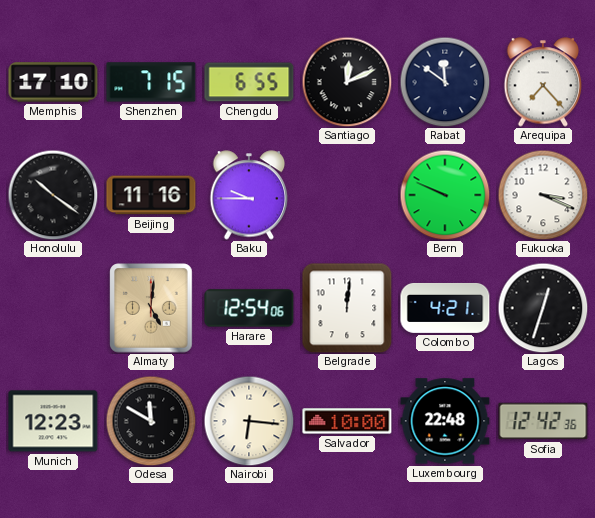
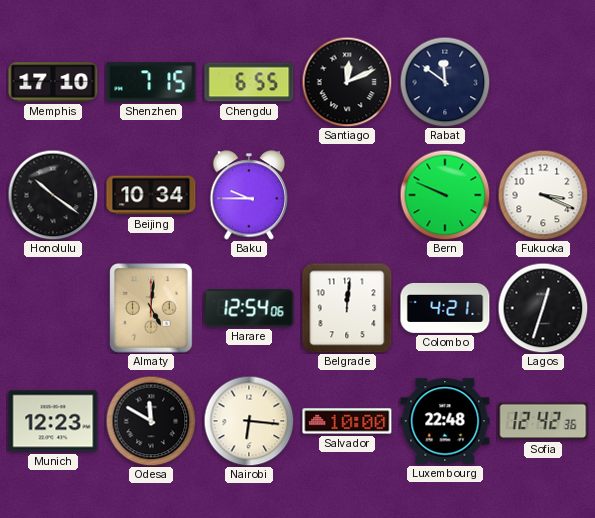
Arequipa: 7:23 -> none
Beijing: 11:16 -> 10:34
